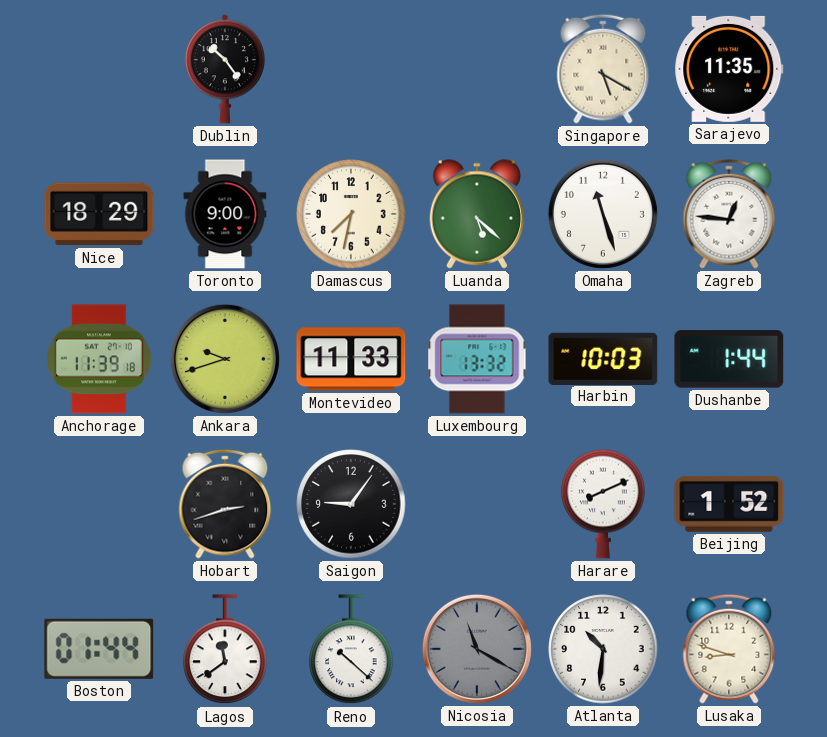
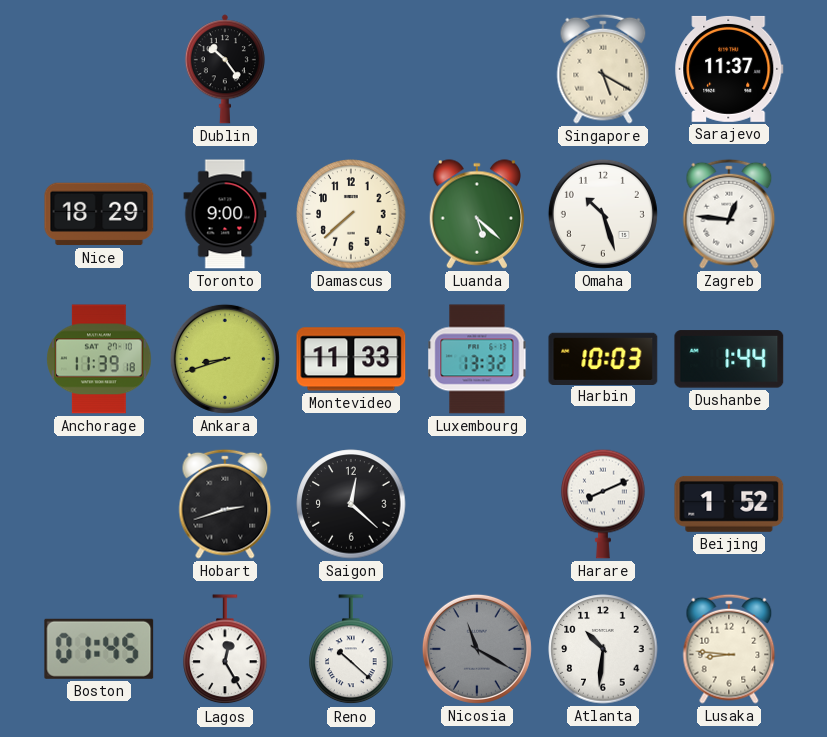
Sarajevo: 11:35 -> 11:37
Damascus: 7:32 -> 7:38
Omaha: 11:27 -> 10:27
Ankara: 9:42 -> 8:42
Saigon: 9:06 -> 12:22
Boston: 01:44 -> 01:45
Lagos: 11:39 -> 12:25
Lusaka: 8:48 -> 8:46
